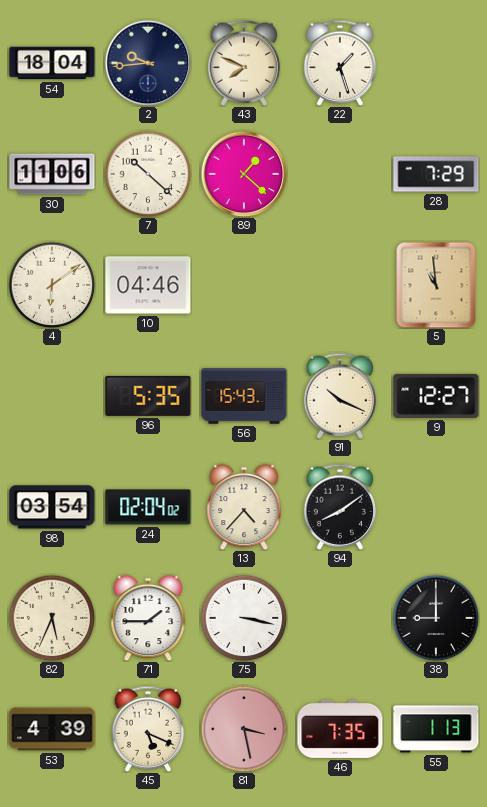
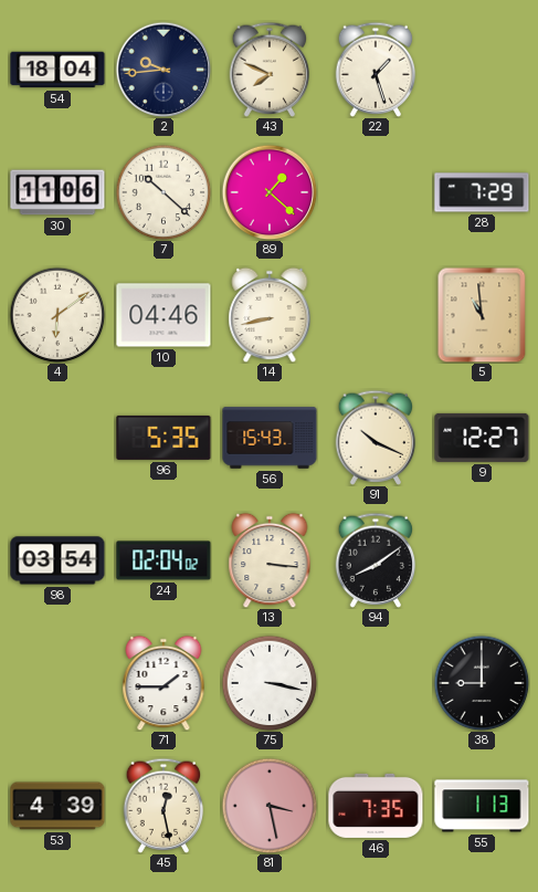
14: none -> 8:43
13: 4:37 -> 3:16
82: 5:34 -> none
45: 5:19 -> 12:28
